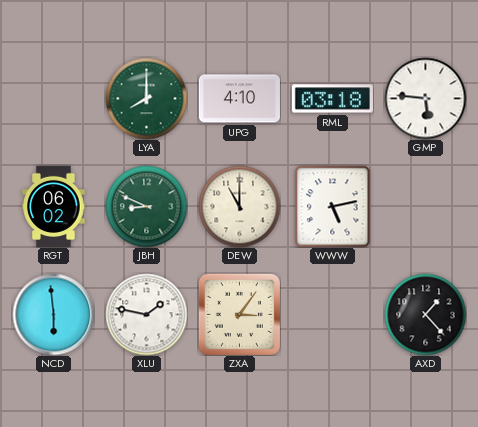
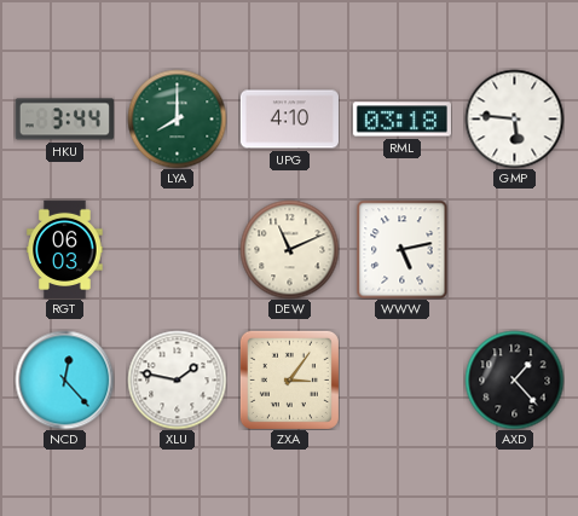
HKU: none -> 3:44
RGT: 06:02 -> 06:03
JBH: 8:49 -> none
DEW: 11:00 -> 11:11
NCD: 5:59 -> 12:23
